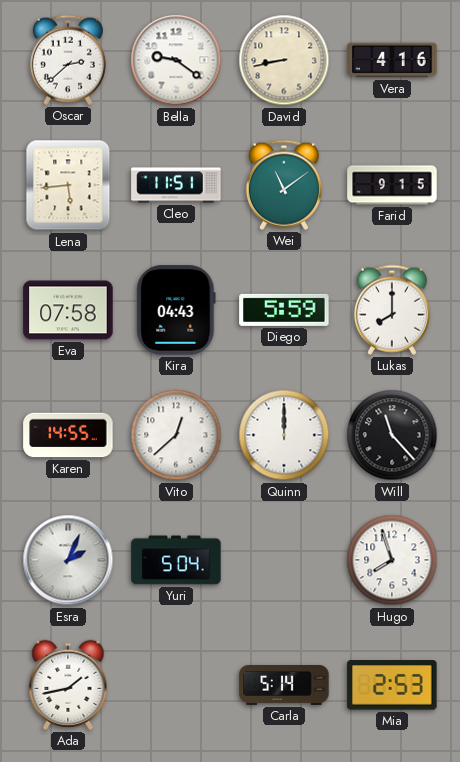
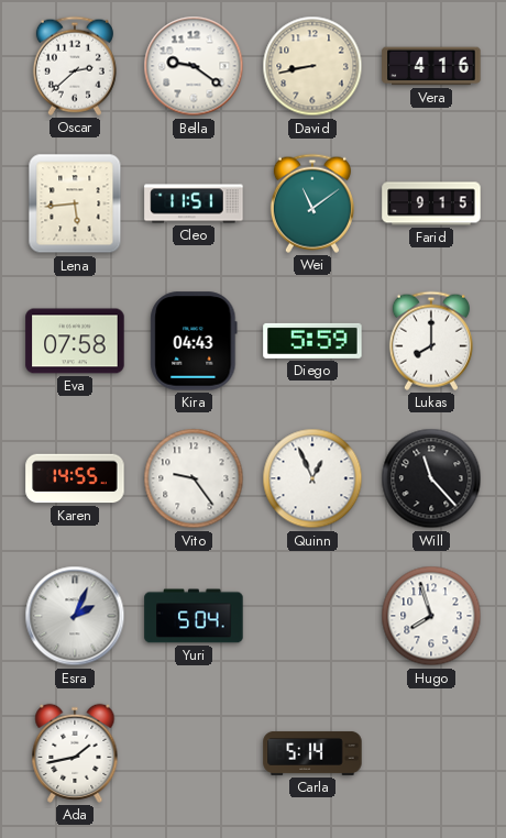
Vito: 12:38 -> 9:24
Quinn: 12:00 -> 12:56
Mia: 2:53 -> none
